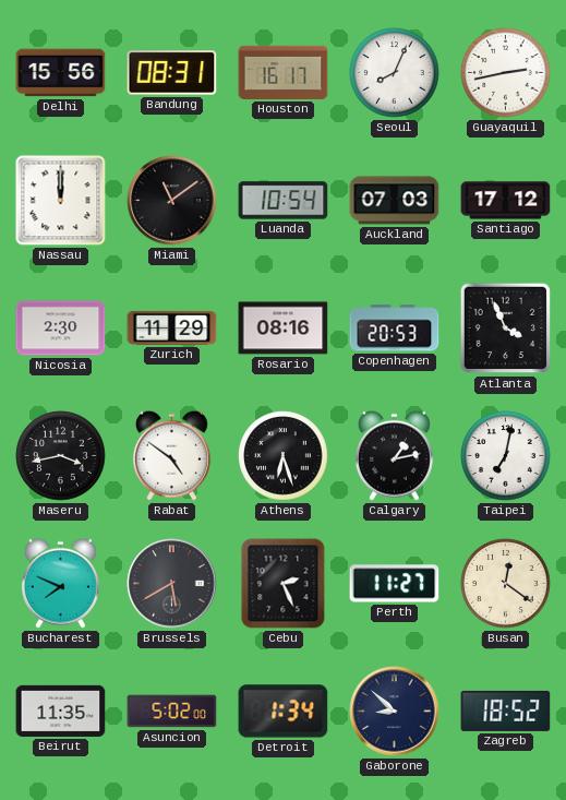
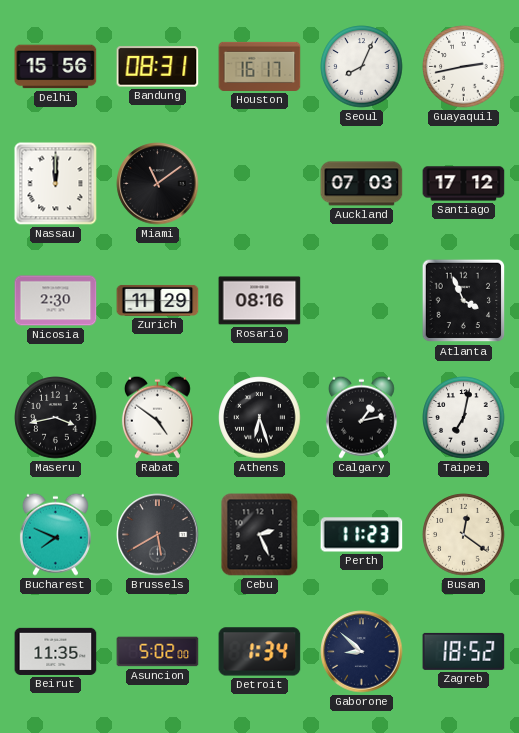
Luanda: 10:54 -> none
Copenhagen: 20:53 -> none
Perth: 11:27 -> 11:23
